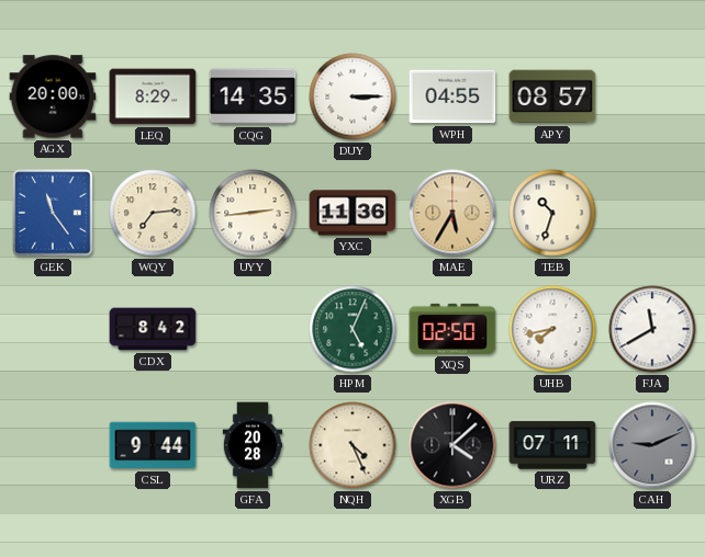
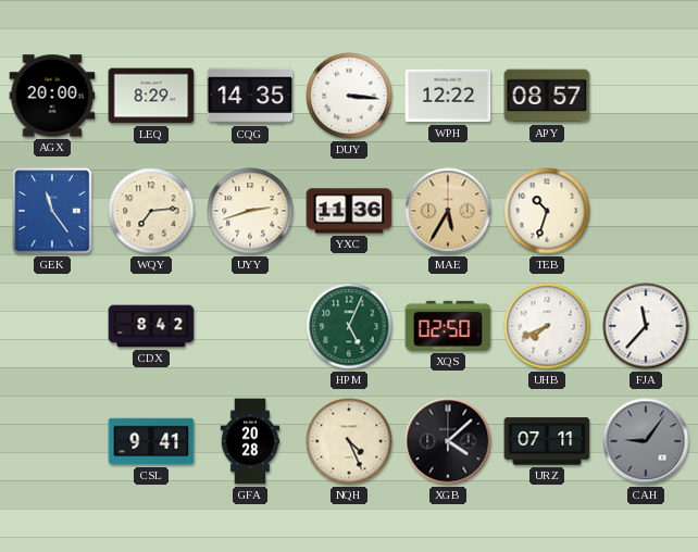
DUY: 3:15 -> 3:16
WPH: 04:55 -> 12:22
UYY: 2:44 -> 2:42
UHB: 7:43 -> 7:41
FJA: 11:40 -> 11:37
CSL: 9:44 -> 9:41
CAH: 9:11 -> 9:06
